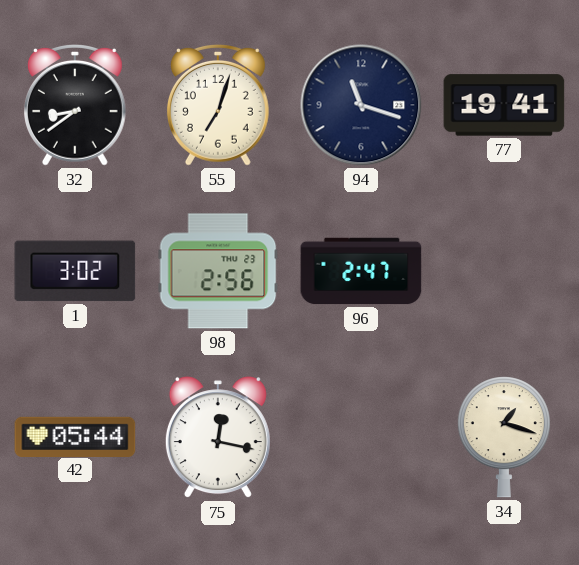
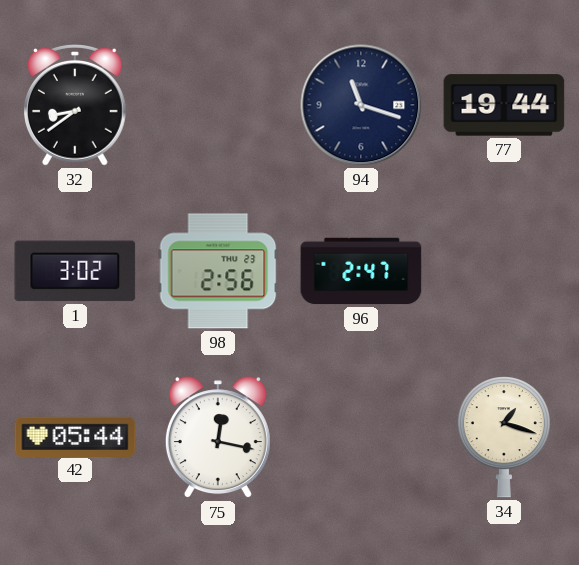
55: 7:03 -> none
77: 19:41 -> 19:44
